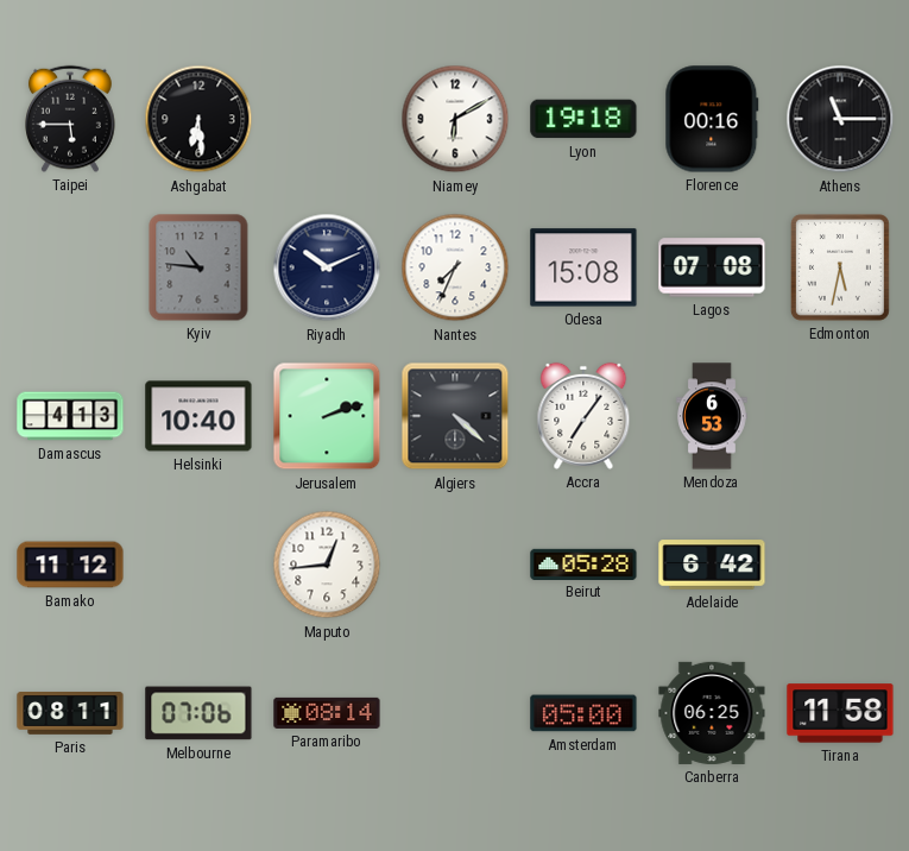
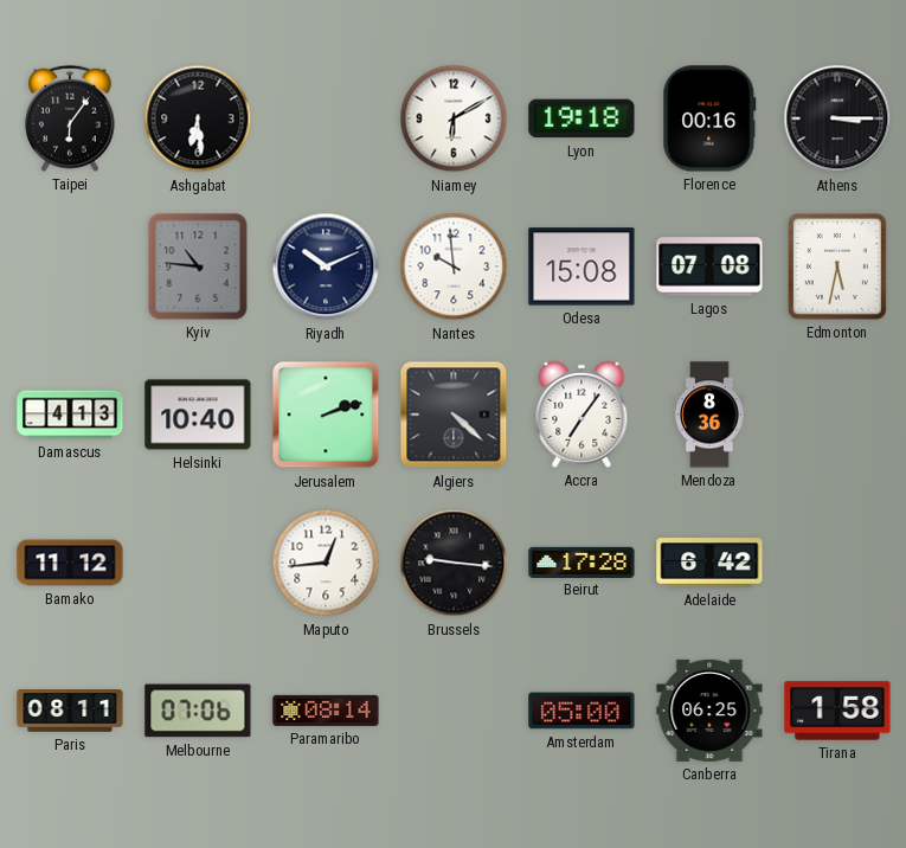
Taipei: 5:45 -> 6:06
Athens: 11:15 -> 3:15
Nantes: 7:34 -> 9:59
Mendoza: 6:53 -> 8:36
Brussels: none -> 9:16
Beirut: 05:28 -> 17:28
Tirana: 11:58 -> 1:58
